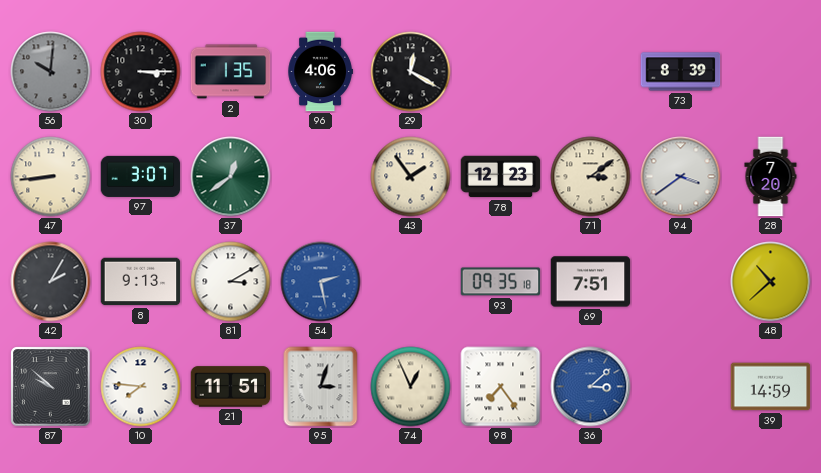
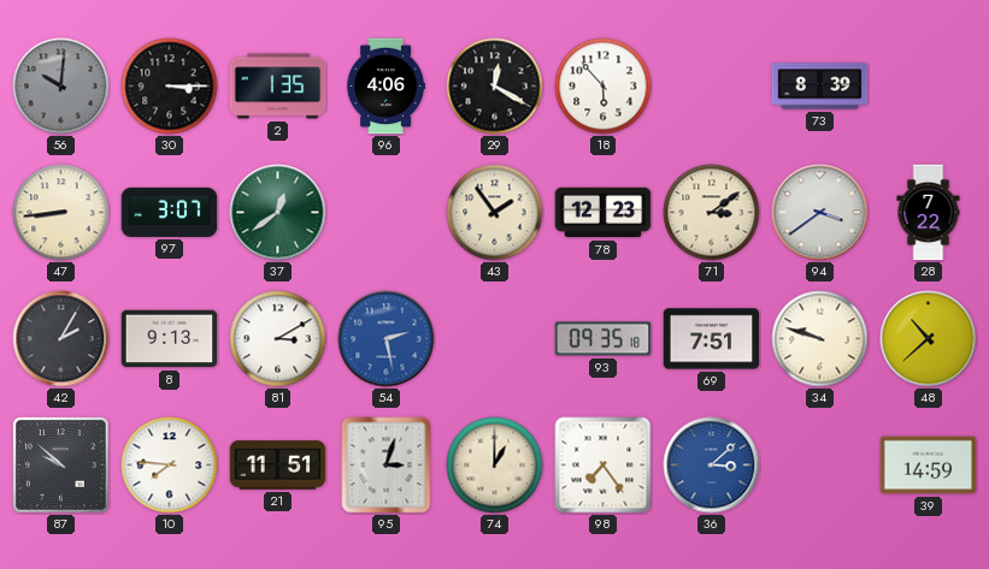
18: none -> 5:53
28: 7:20 -> 7:22
34: none -> 9:48
74: 12:56 -> 1:00
